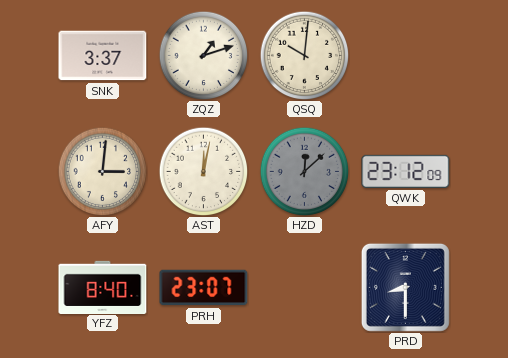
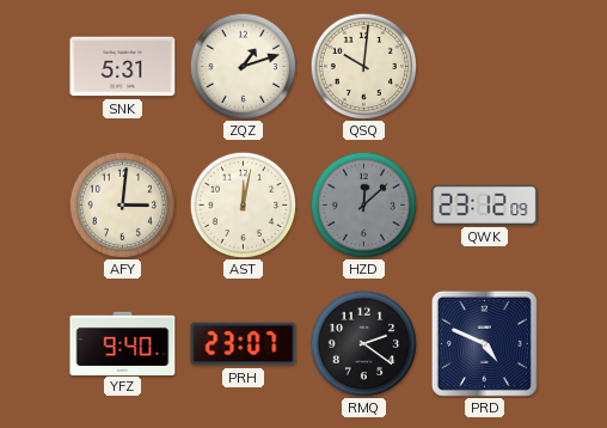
SNK: 3:37 -> 5:31
YFZ: 8:40 -> 9:40
RMQ: none -> 2:21
PRD: 8:30 -> 4:49
